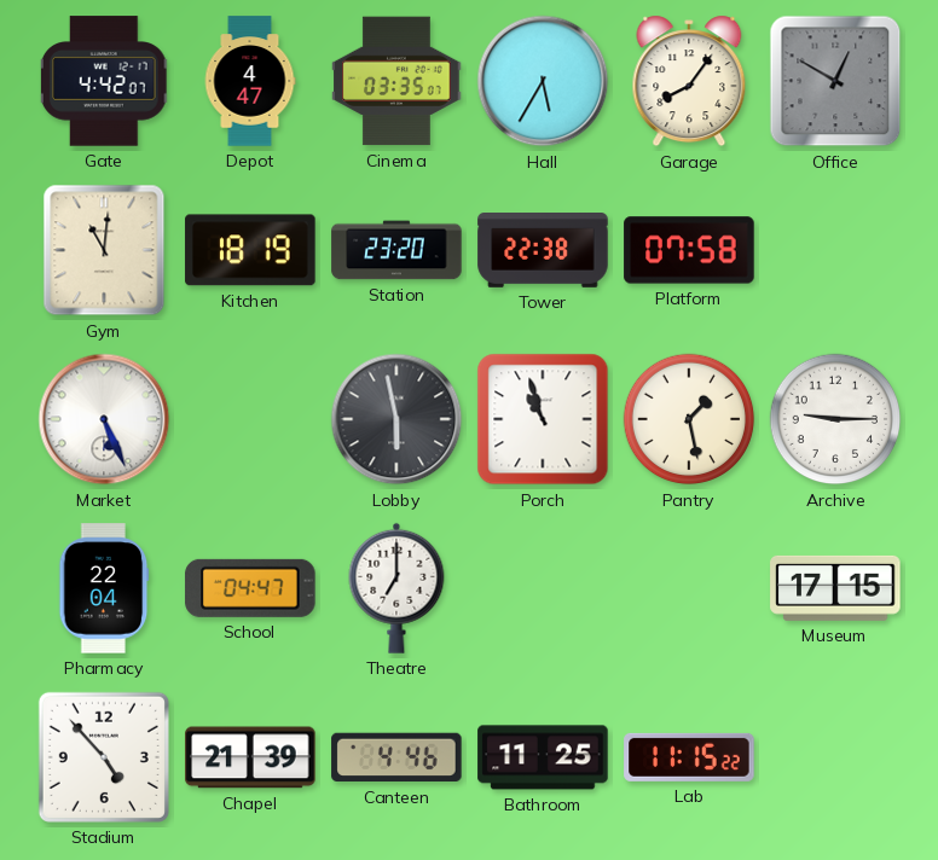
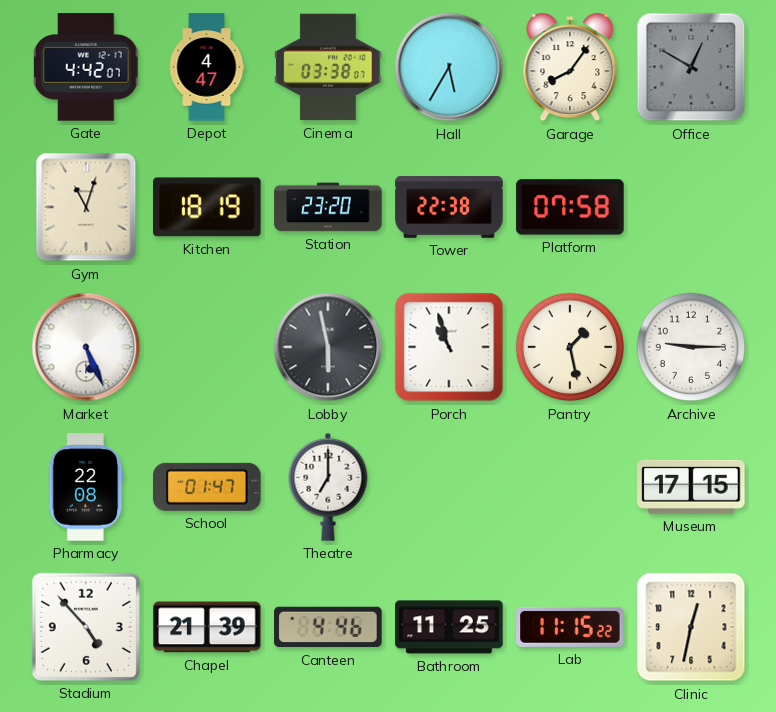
Cinema: 03:35 -> 03:38
Gym: 11:01 -> 11:03
Pharmacy: 22:04 -> 22:08
School: 04:47 -> 01:47
Clinic: none -> 12:32
